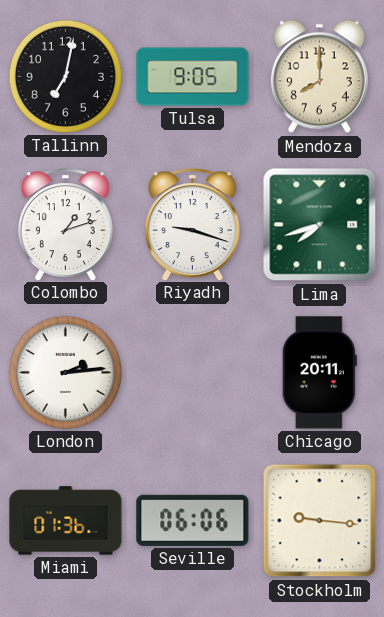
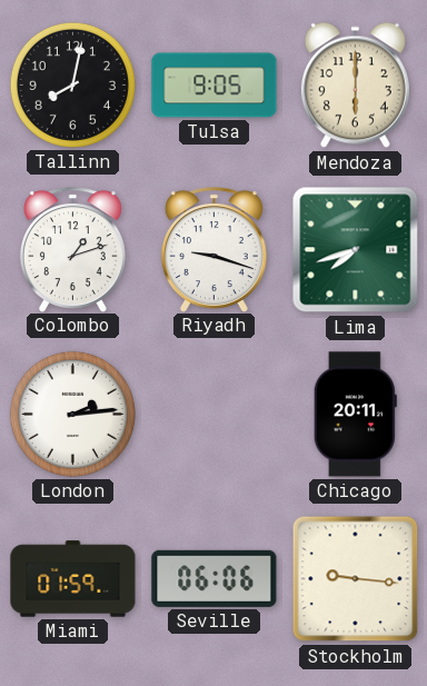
Tallinn: 7:02 -> 8:02
Mendoza: 8:00 -> 6:00
Miami: 01:36 -> 01:59
